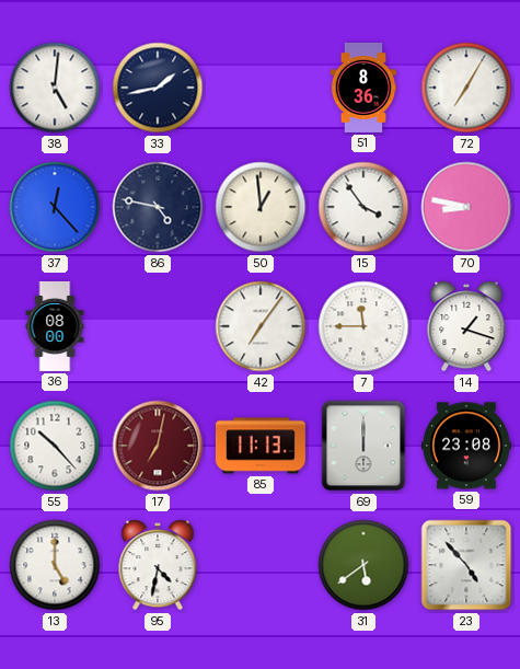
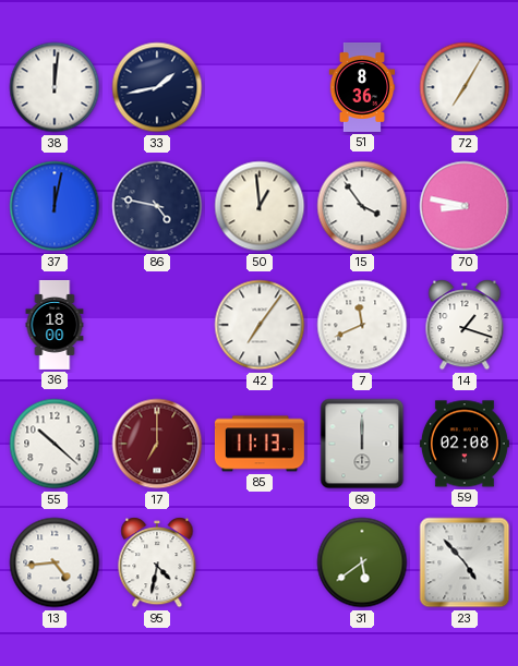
38: 5:01 -> 12:01
37: 12:23 -> 12:02
36: 08:00 -> 18:00
7: 11:45 -> 11:41
55: 10:23 -> 10:22
17: 7:02 -> 7:00
59: 23:08 -> 02:08
13: 5:00 -> 4:44
